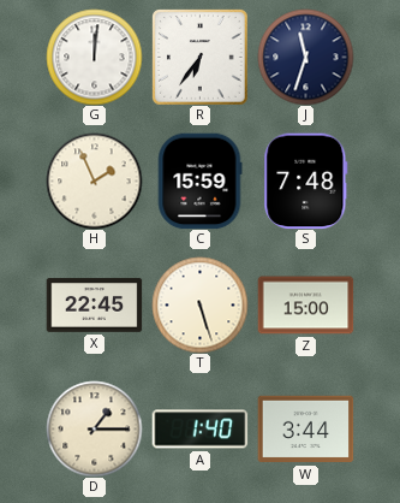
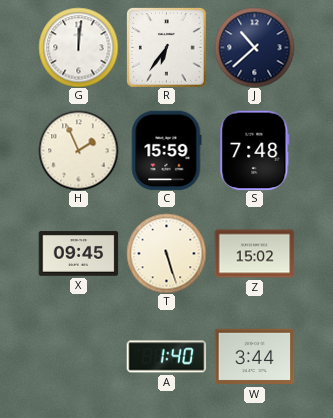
J: 11:33 -> 10:38
X: 22:45 -> 09:45
Z: 15:00 -> 15:02
D: 1:15 -> none
